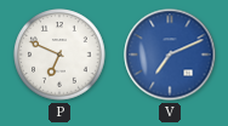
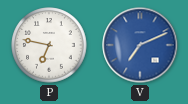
P: 6:49 -> 6:47
